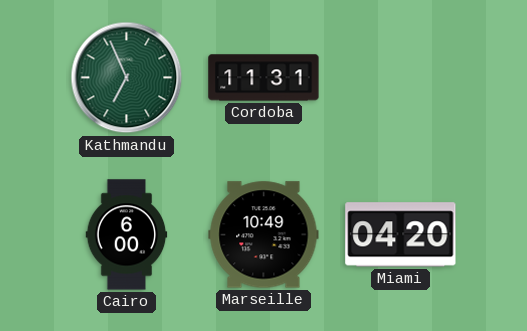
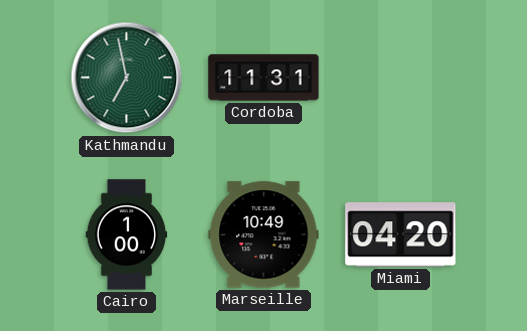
Kathmandu: 6:56 -> 6:58
Cairo: 6:00 -> 1:00
